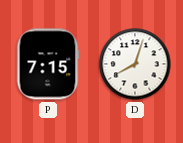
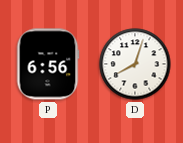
P: 7:15 -> 6:56
